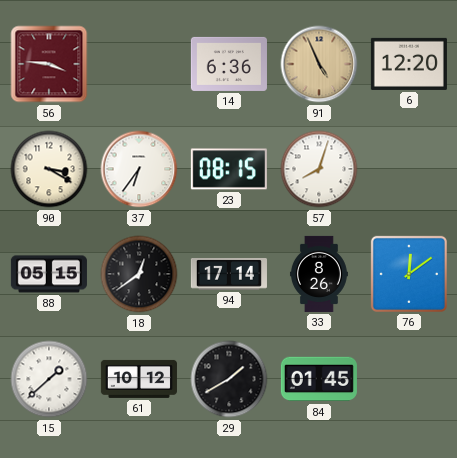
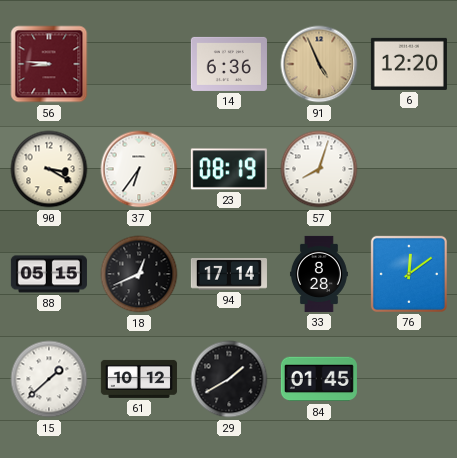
56: 3:46 -> 8:46
23: 08:15 -> 08:19
18: 12:39 -> 12:41
33: 8:26 -> 8:28
